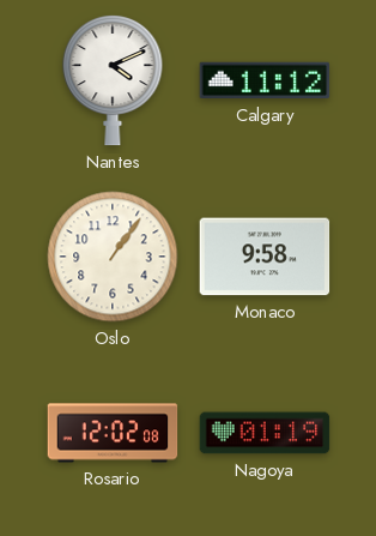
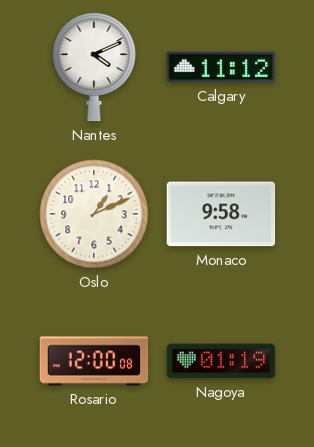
Oslo: 1:06 -> 1:11
Rosario: 12:02 -> 12:00
